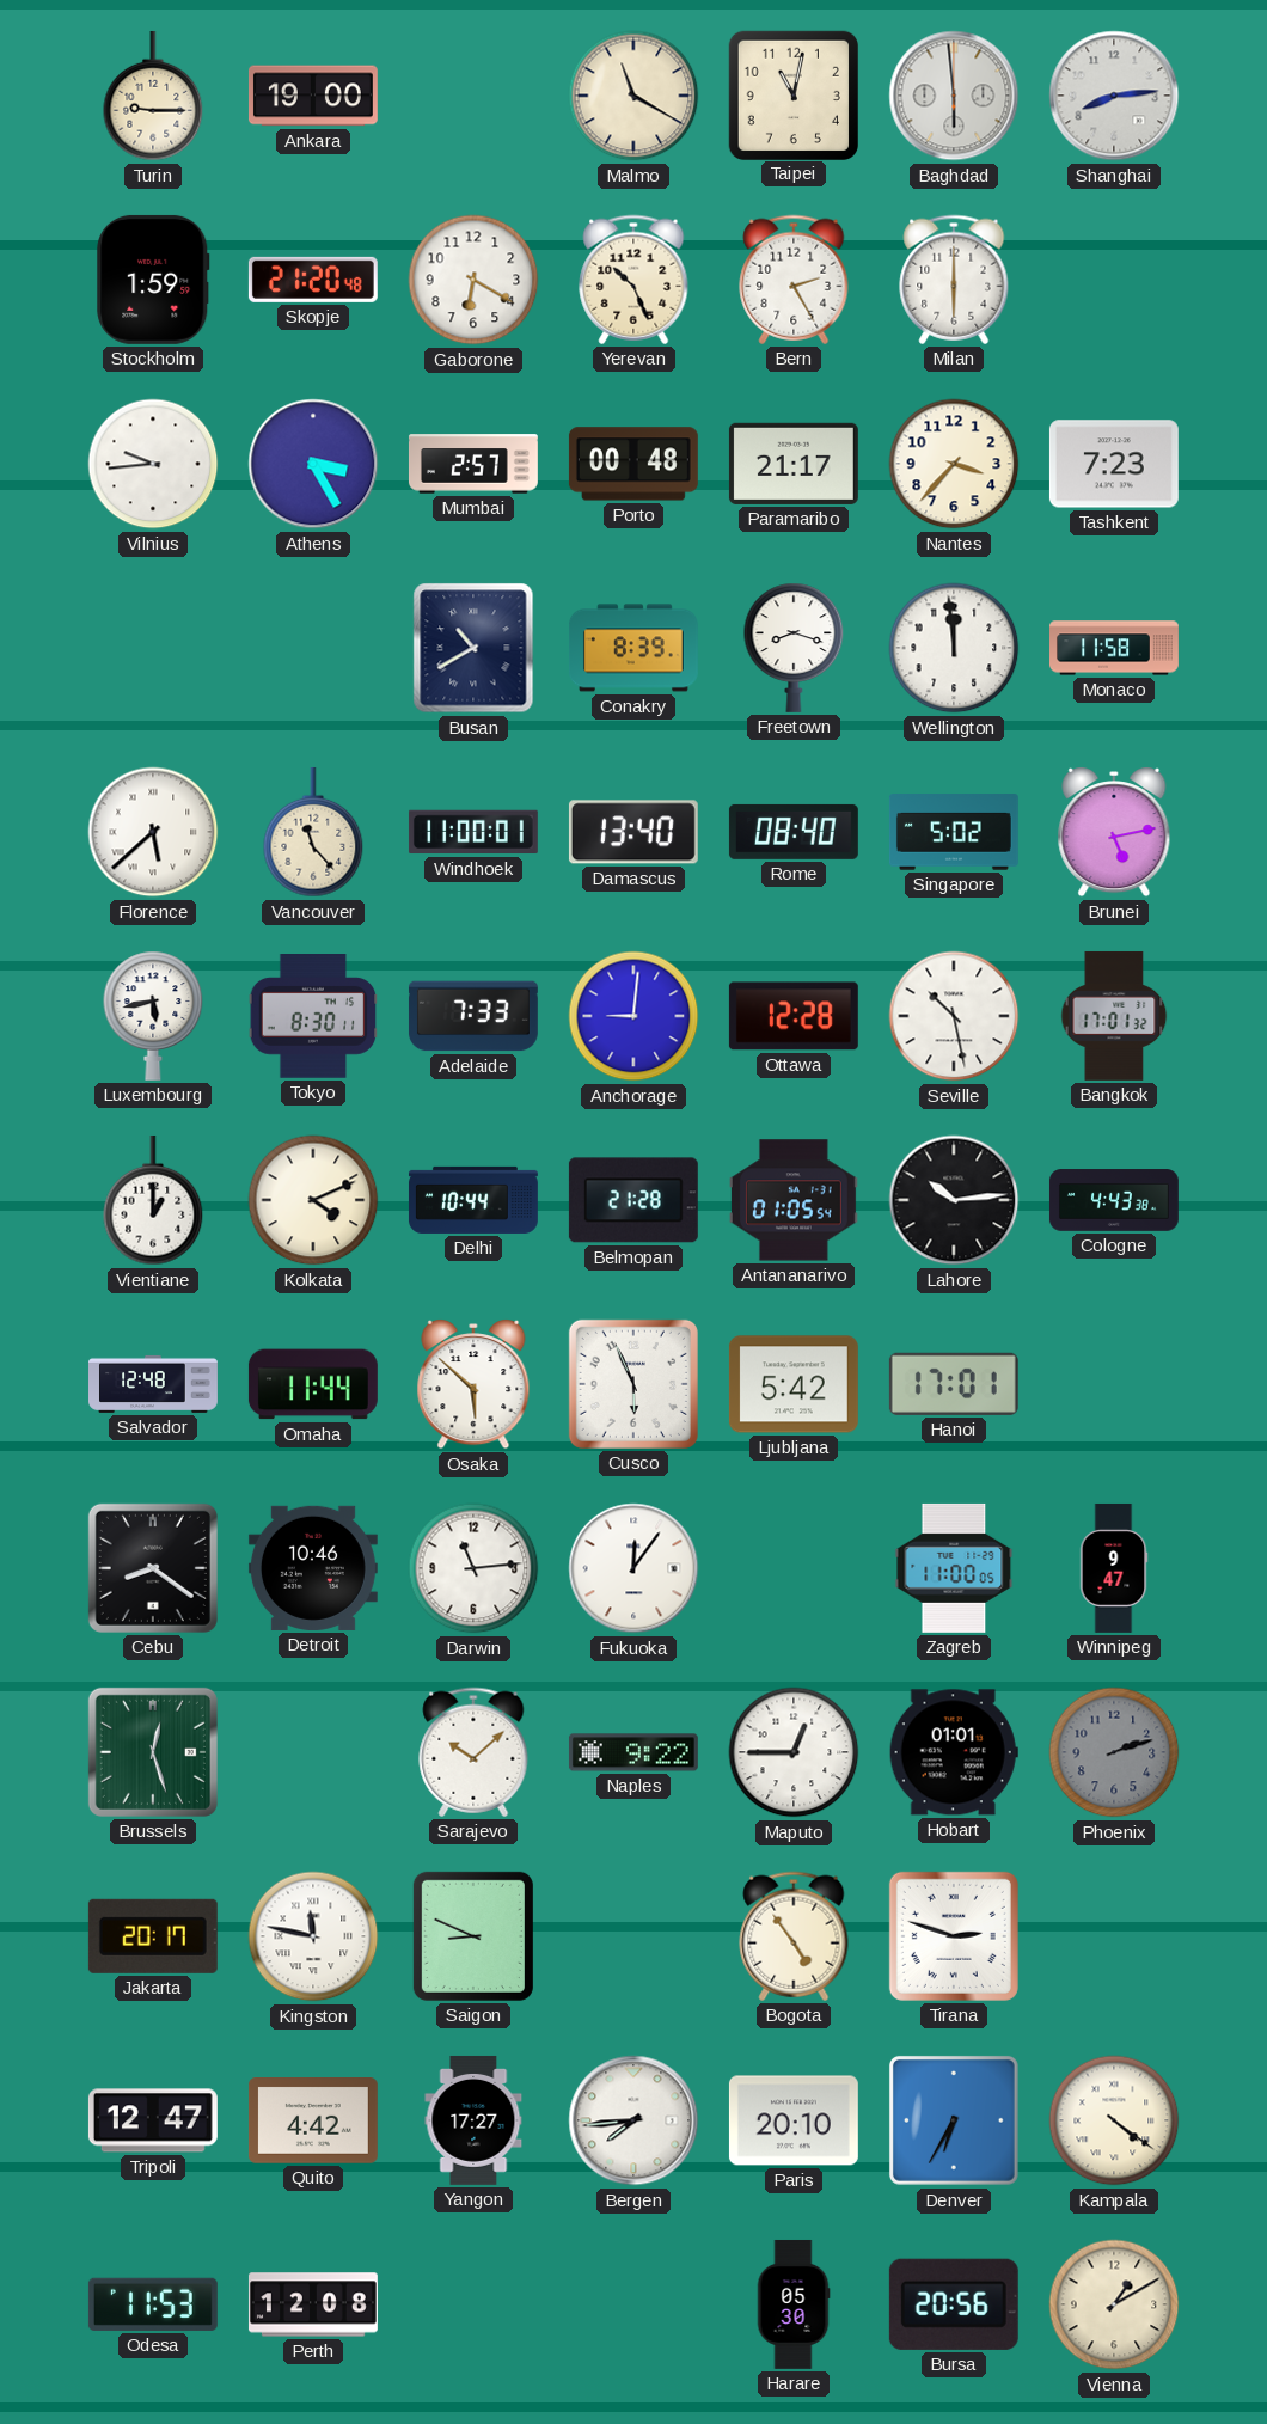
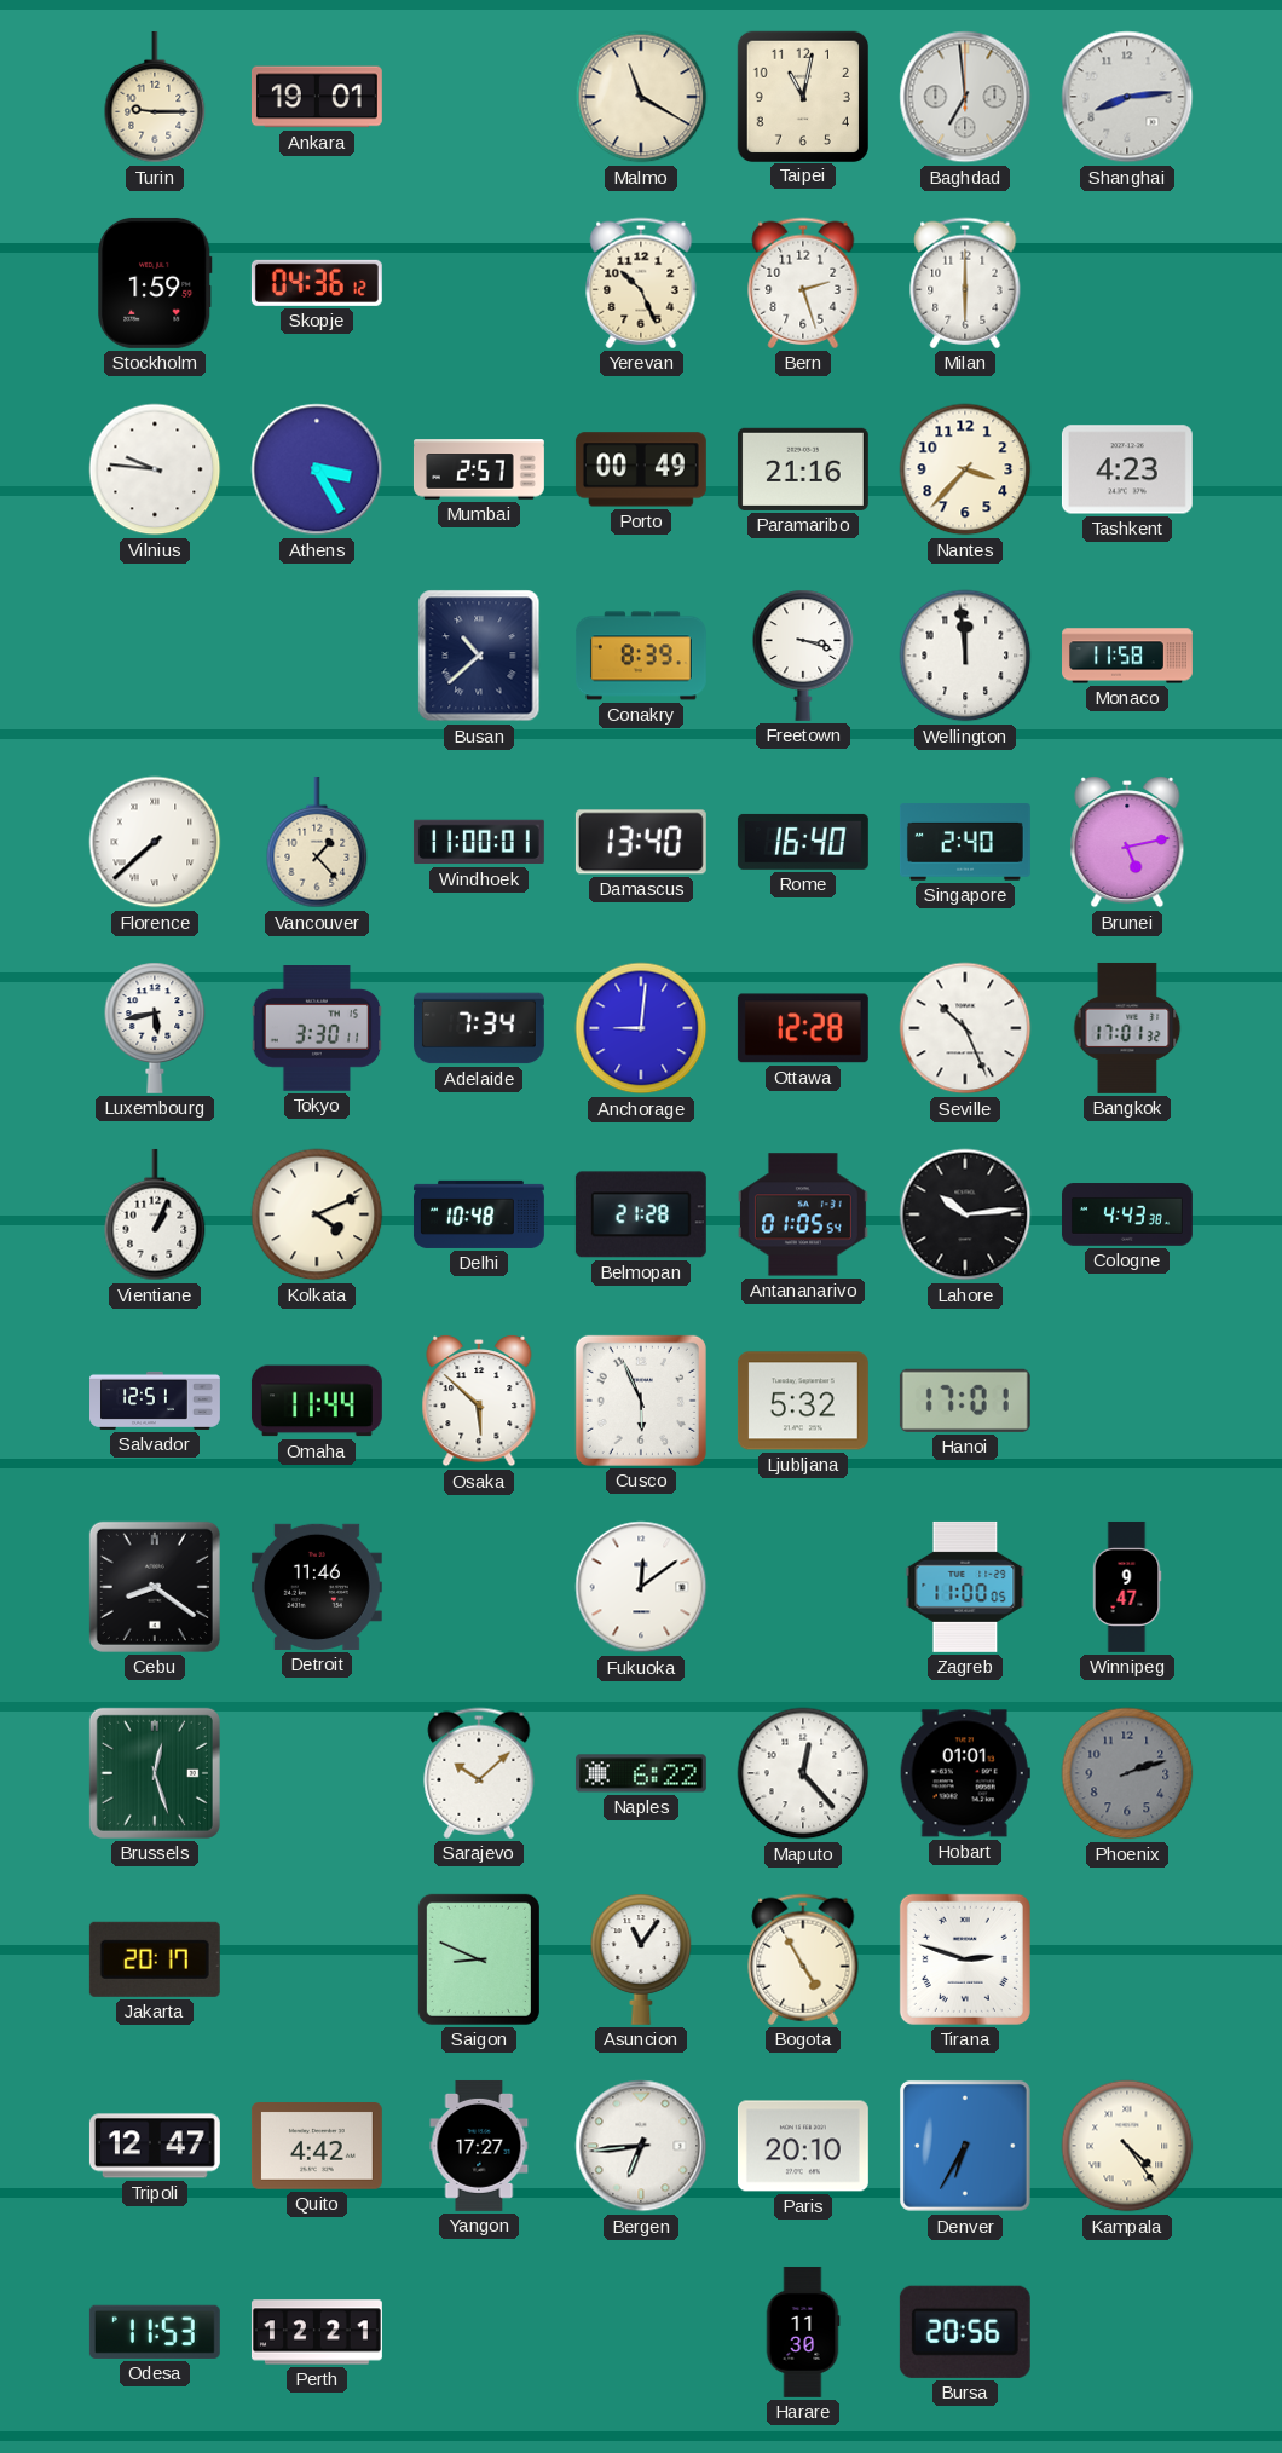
Ankara: 19:00 -> 19:01
Baghdad: 5:59 -> 6:59
Skopje: 21:20 -> 04:36
Gaborone: 6:20 -> none
Bern: 2:25 -> 2:27
Vilnius: 9:44 -> 9:46
Porto: 00:48 -> 00:49
Paramaribo: 21:17 -> 21:16
Tashkent: 7:23 -> 4:23
Busan: 10:40 -> 10:38
Freetown: 8:18 -> 3:18
Florence: 5:38 -> 7:38
Vancouver: 11:23 -> 1:23
Rome: 08:40 -> 16:40
Singapore: 5:02 -> 2:40
Tokyo: 8:30 -> 3:30
Adelaide: 7:33 -> 7:34
Seville: 10:28 -> 10:26
Vientiane: 1:00 -> 1:04
Delhi: 10:44 -> 10:48
Salvador: 12:48 -> 12:51
Ljubljana: 5:42 -> 5:32
Detroit: 10:46 -> 11:46
Darwin: 11:14 -> none
Fukuoka: 12:06 -> 12:09
Naples: 9:22 -> 6:22
Maputo: 12:45 -> 12:23
Kingston: 11:47 -> none
Asuncion: none -> 11:06
Bogota: 4:54 -> 4:55
Bergen: 7:44 -> 6:44
Kampala: 4:21 -> 4:24
Perth: 12:08 -> 12:21
Harare: 05:30 -> 11:30
Vienna: 1:10 -> none
